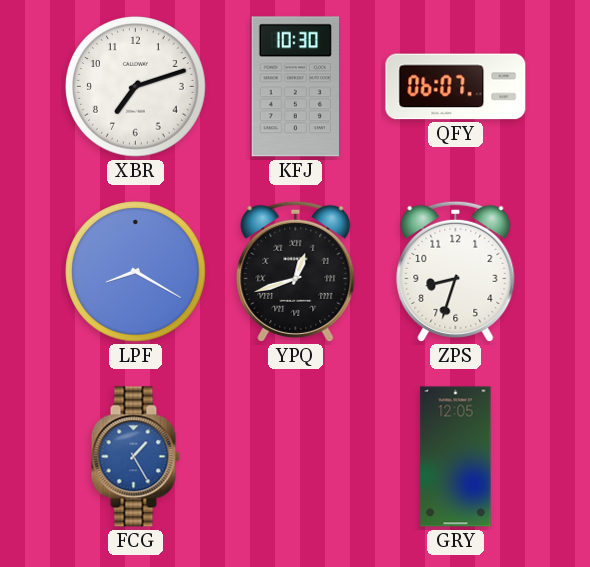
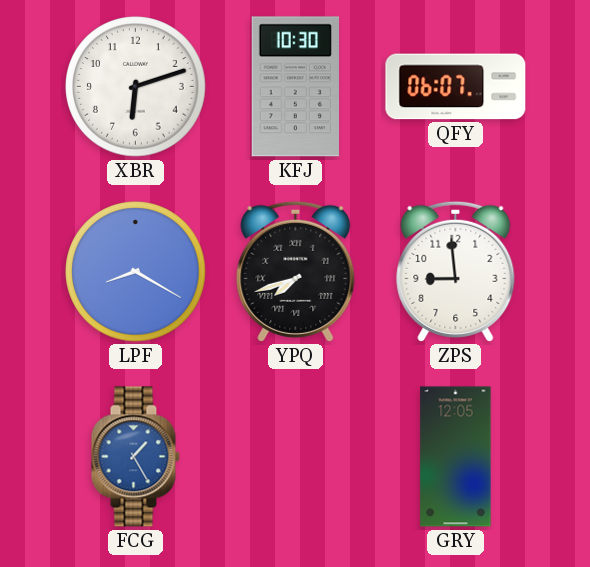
XBR: 7:12 -> 6:12
YPQ: 12:42 -> 7:42
ZPS: 8:33 -> 8:59
